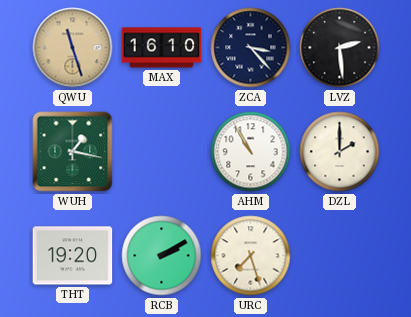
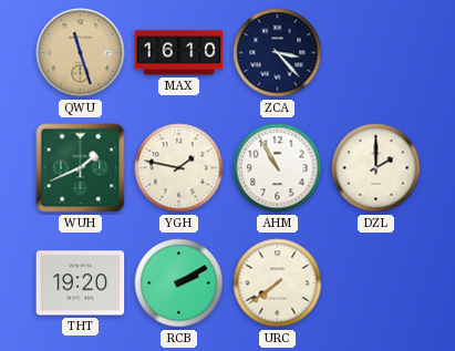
LVZ: 2:29 -> none
WUH: 1:17 -> 1:41
YGH: none -> 1:47
URC: 7:27 -> 7:39
